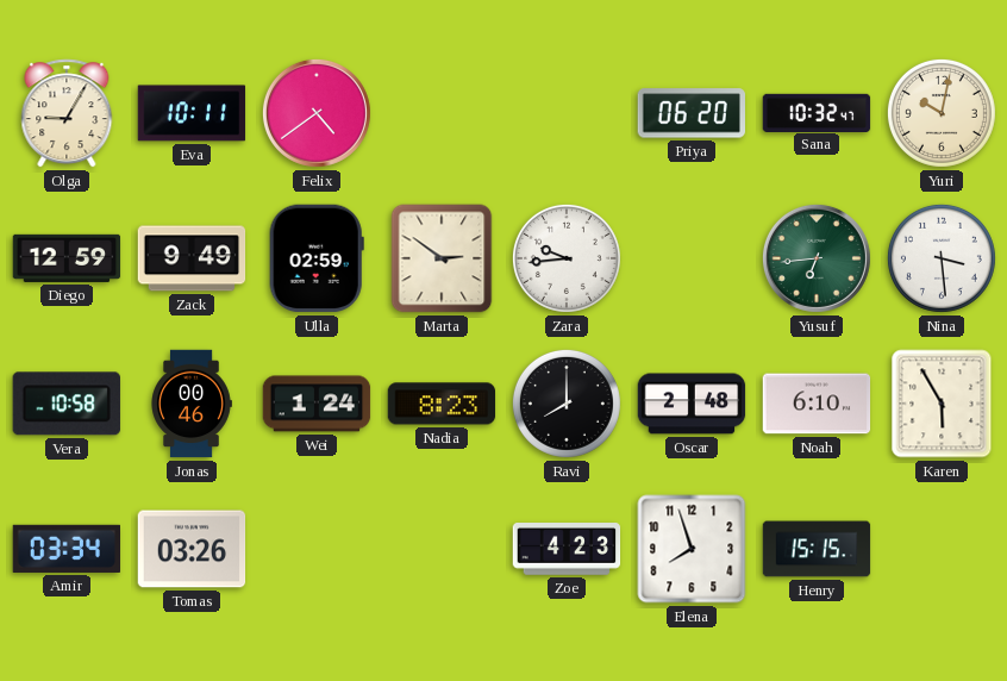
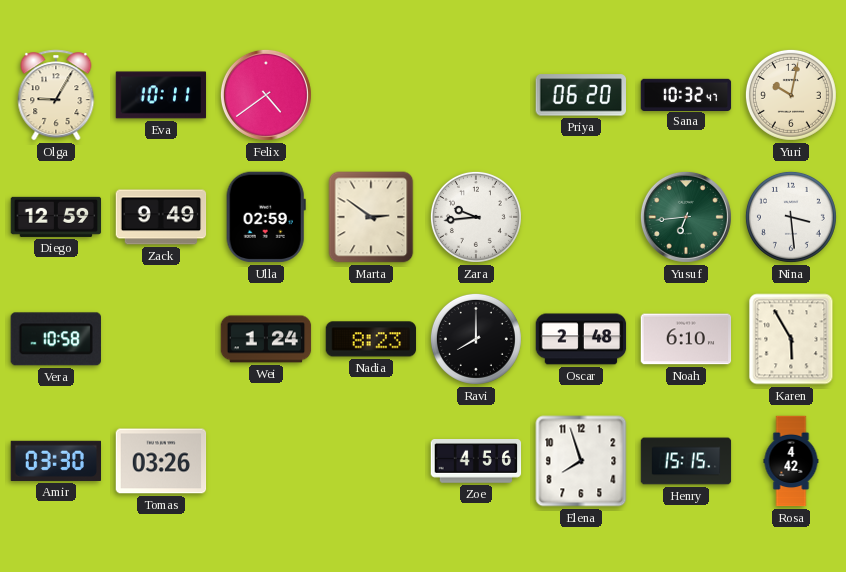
Jonas: 00:46 -> none
Amir: 03:34 -> 03:30
Zoe: 4:23 -> 4:56
Rosa: none -> 4:42
